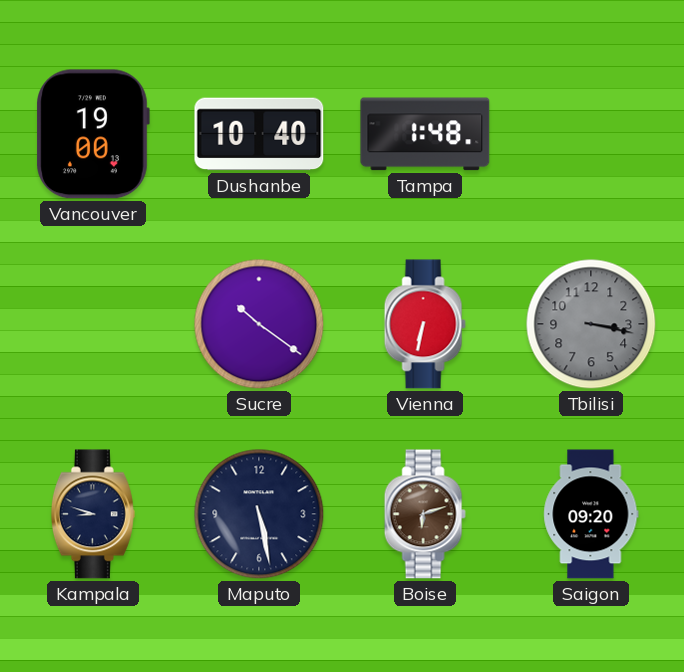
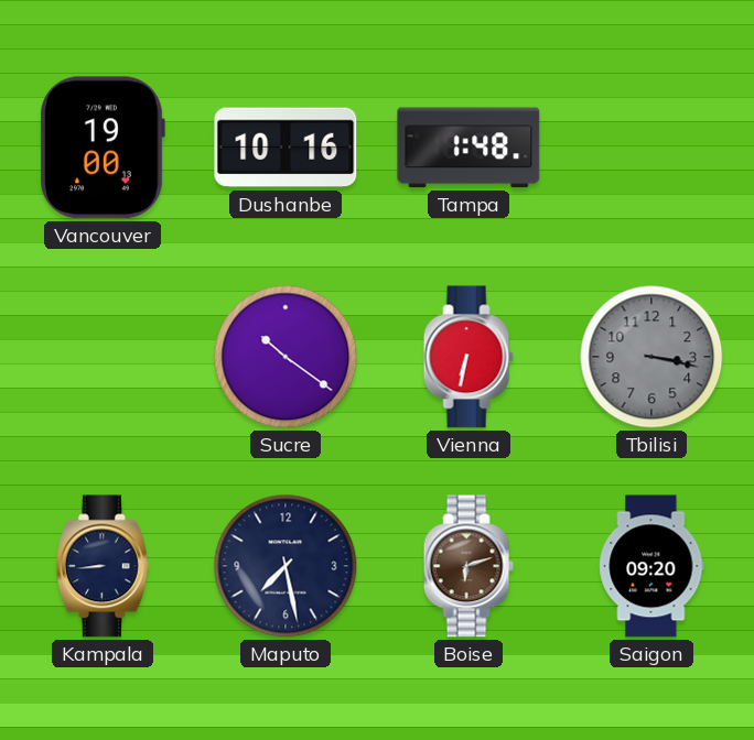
Dushanbe: 10:40 -> 10:16
Kampala: 8:48 -> 8:44
Maputo: 5:28 -> 7:28
